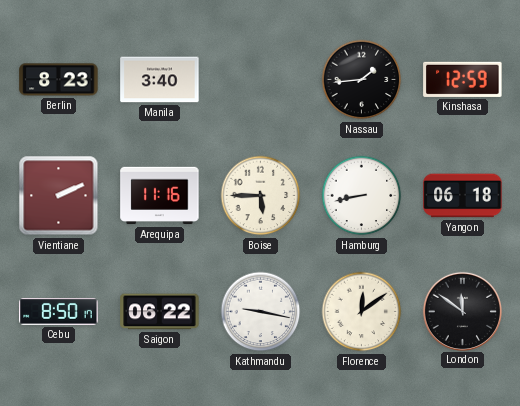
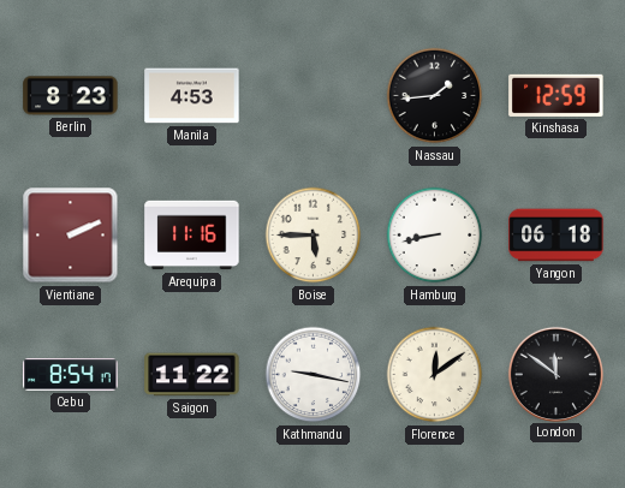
Manila: 3:40 -> 4:53
Cebu: 8:50 -> 8:54
Saigon: 06:22 -> 11:22
